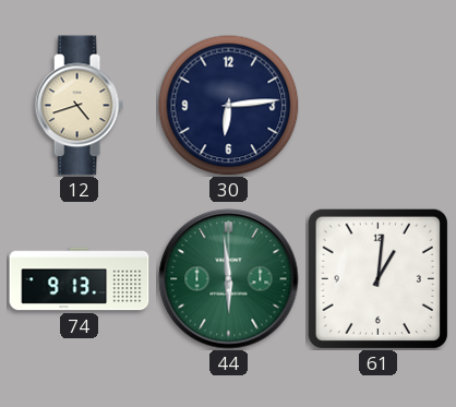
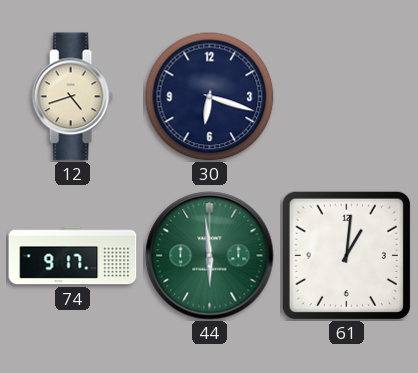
30: 6:14 -> 6:18
74: 9:13 -> 9:17
